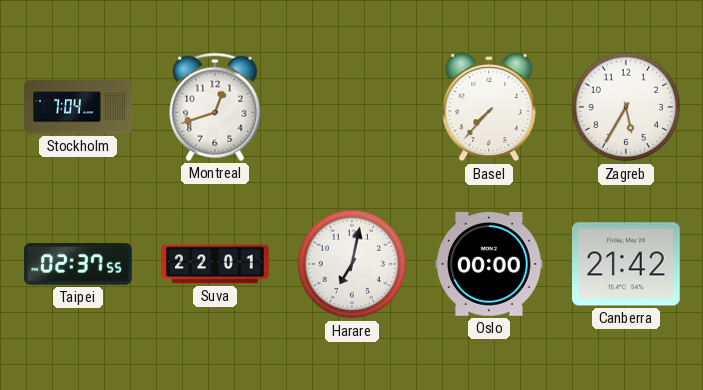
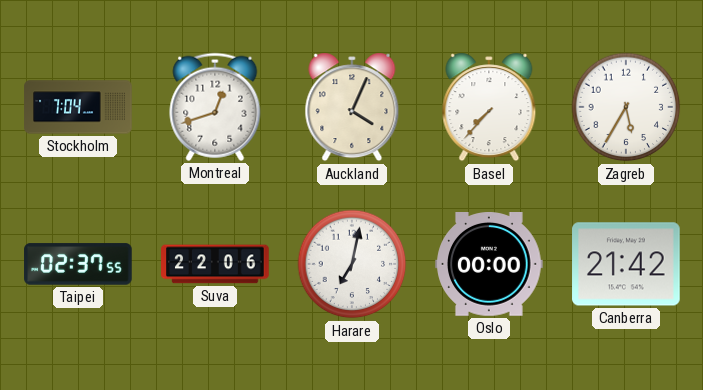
Auckland: none -> 4:04
Suva: 22:01 -> 22:06
